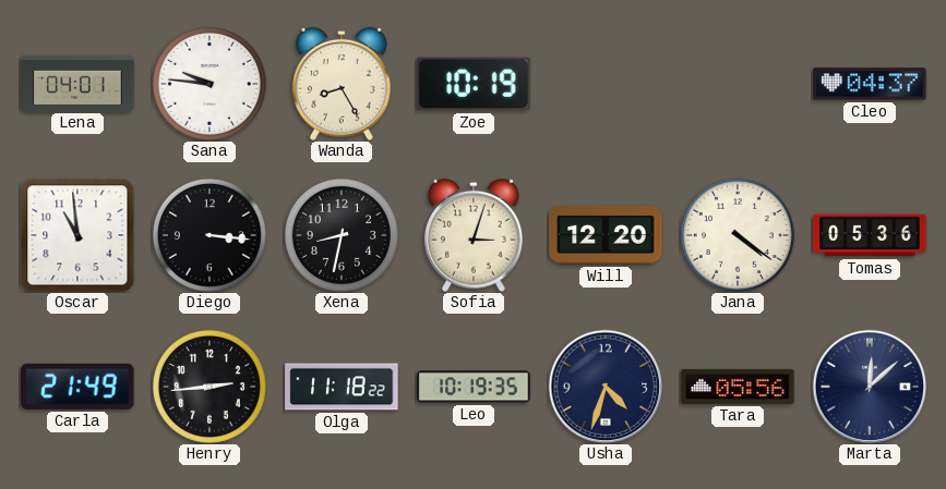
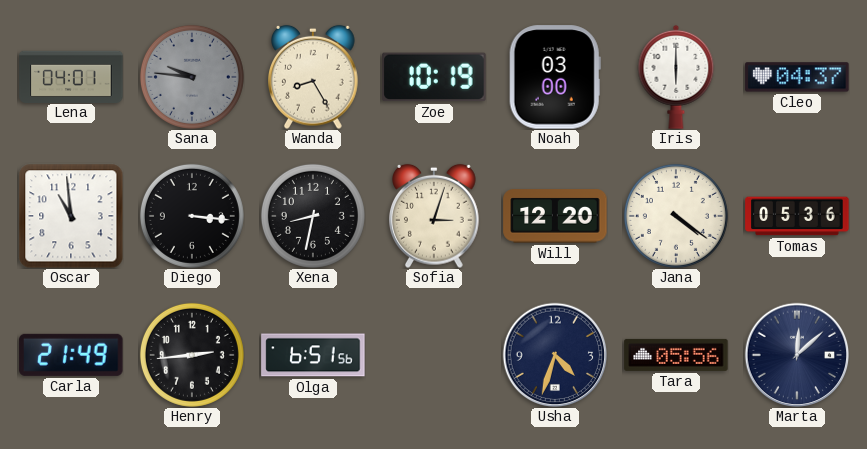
Sana dial: white -> grey
Noah: none -> 03:00
Iris: none -> 6:00
Olga: 11:18 -> 6:51
Leo: 10:19 -> none
